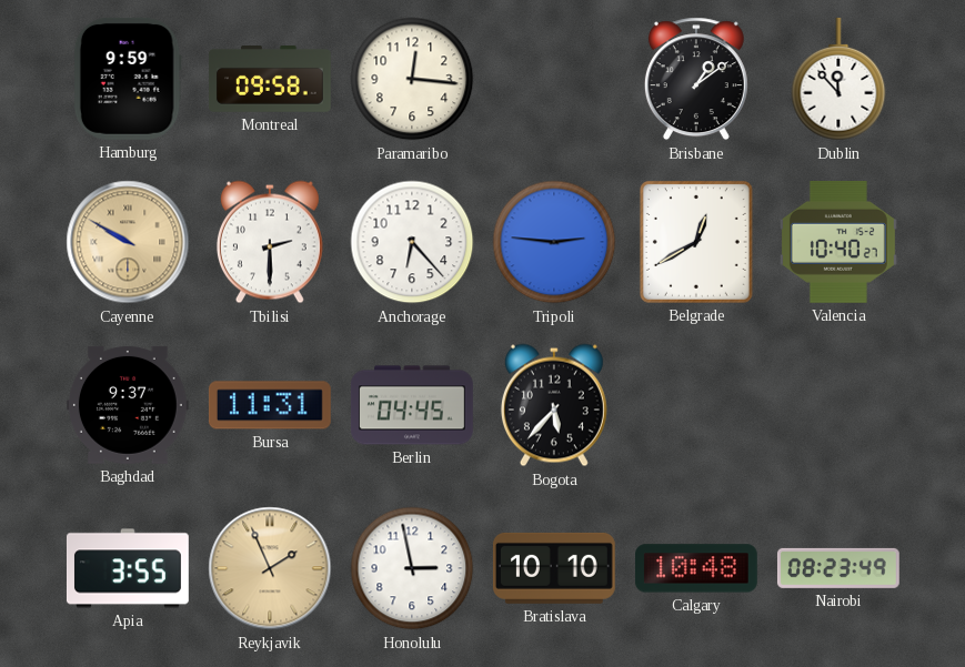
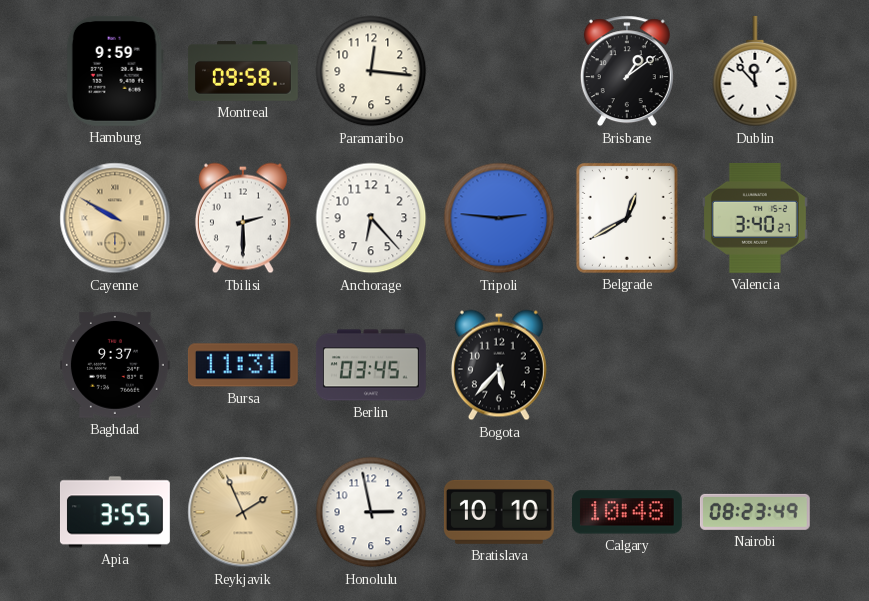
Valencia: 10:40 -> 3:40
Berlin: 04:45 -> 03:45
